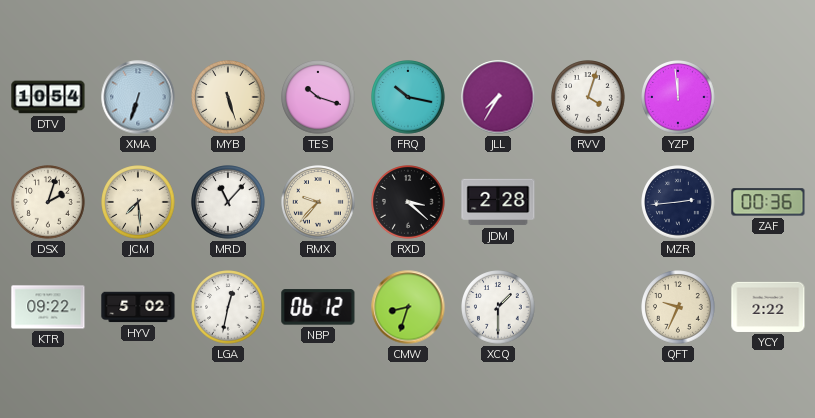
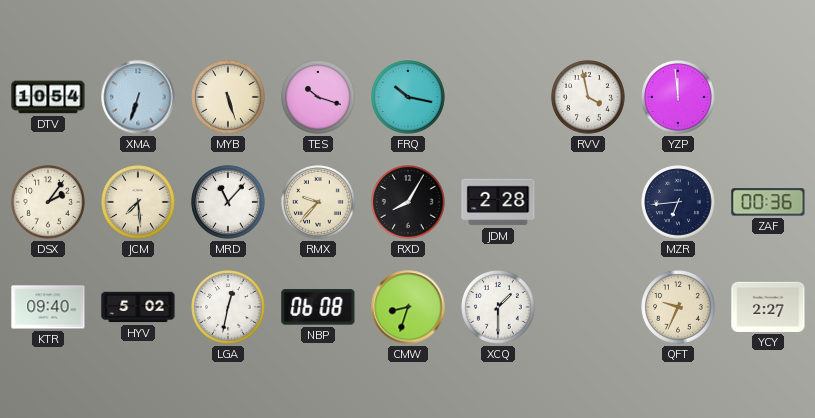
JLL: 7:35 -> none
RVV: 4:03 -> 3:58
DSX: 2:03 -> 2:06
RXD: 3:22 -> 8:05
MZR: 2:44 -> 6:44
KTR: 09:22 -> 09:40
NBP: 06:12 -> 06:08
YCY: 2:22 -> 2:27
